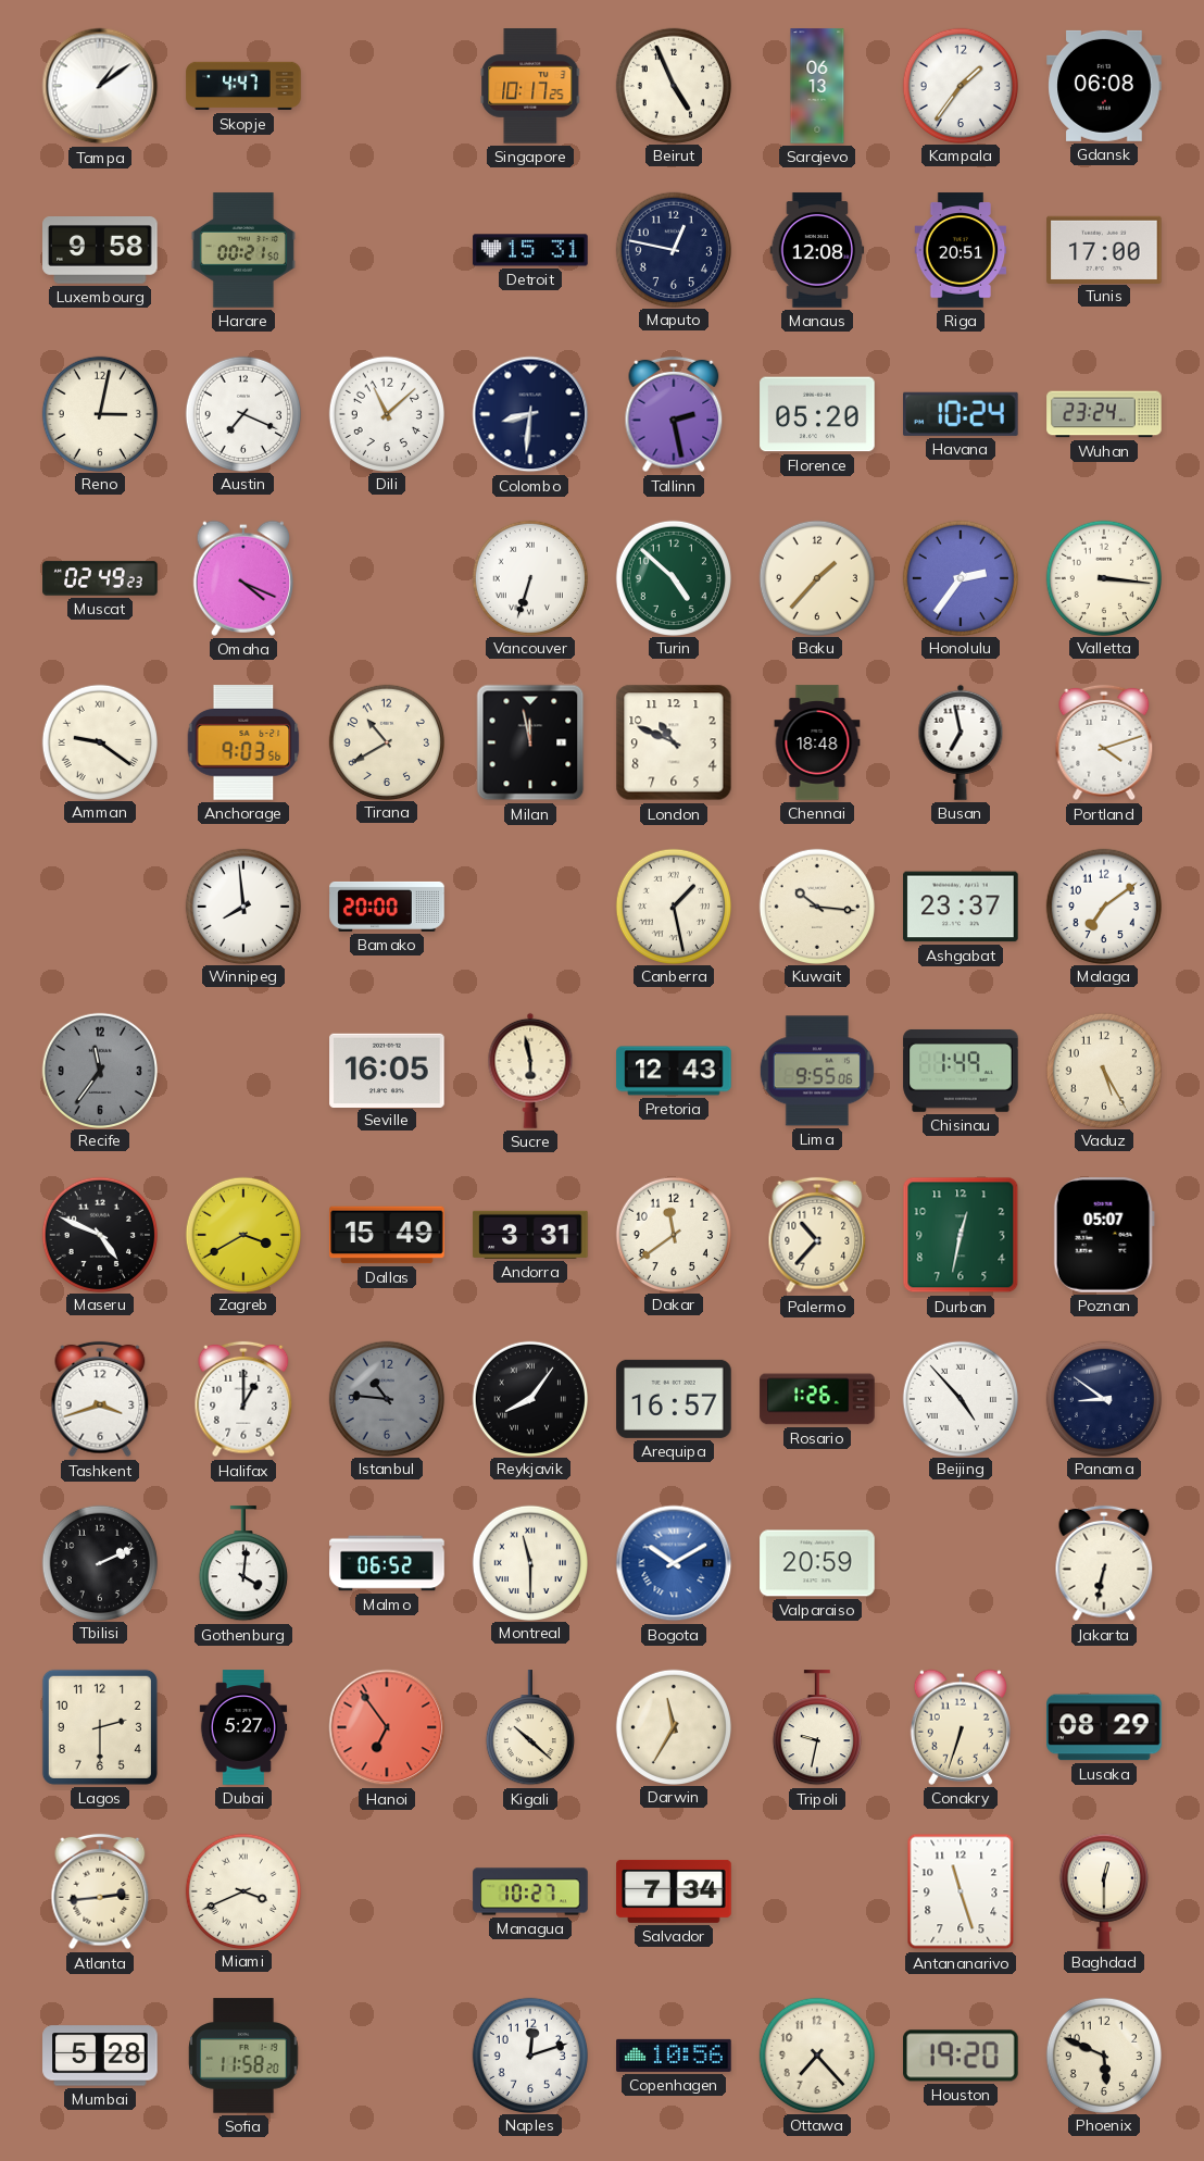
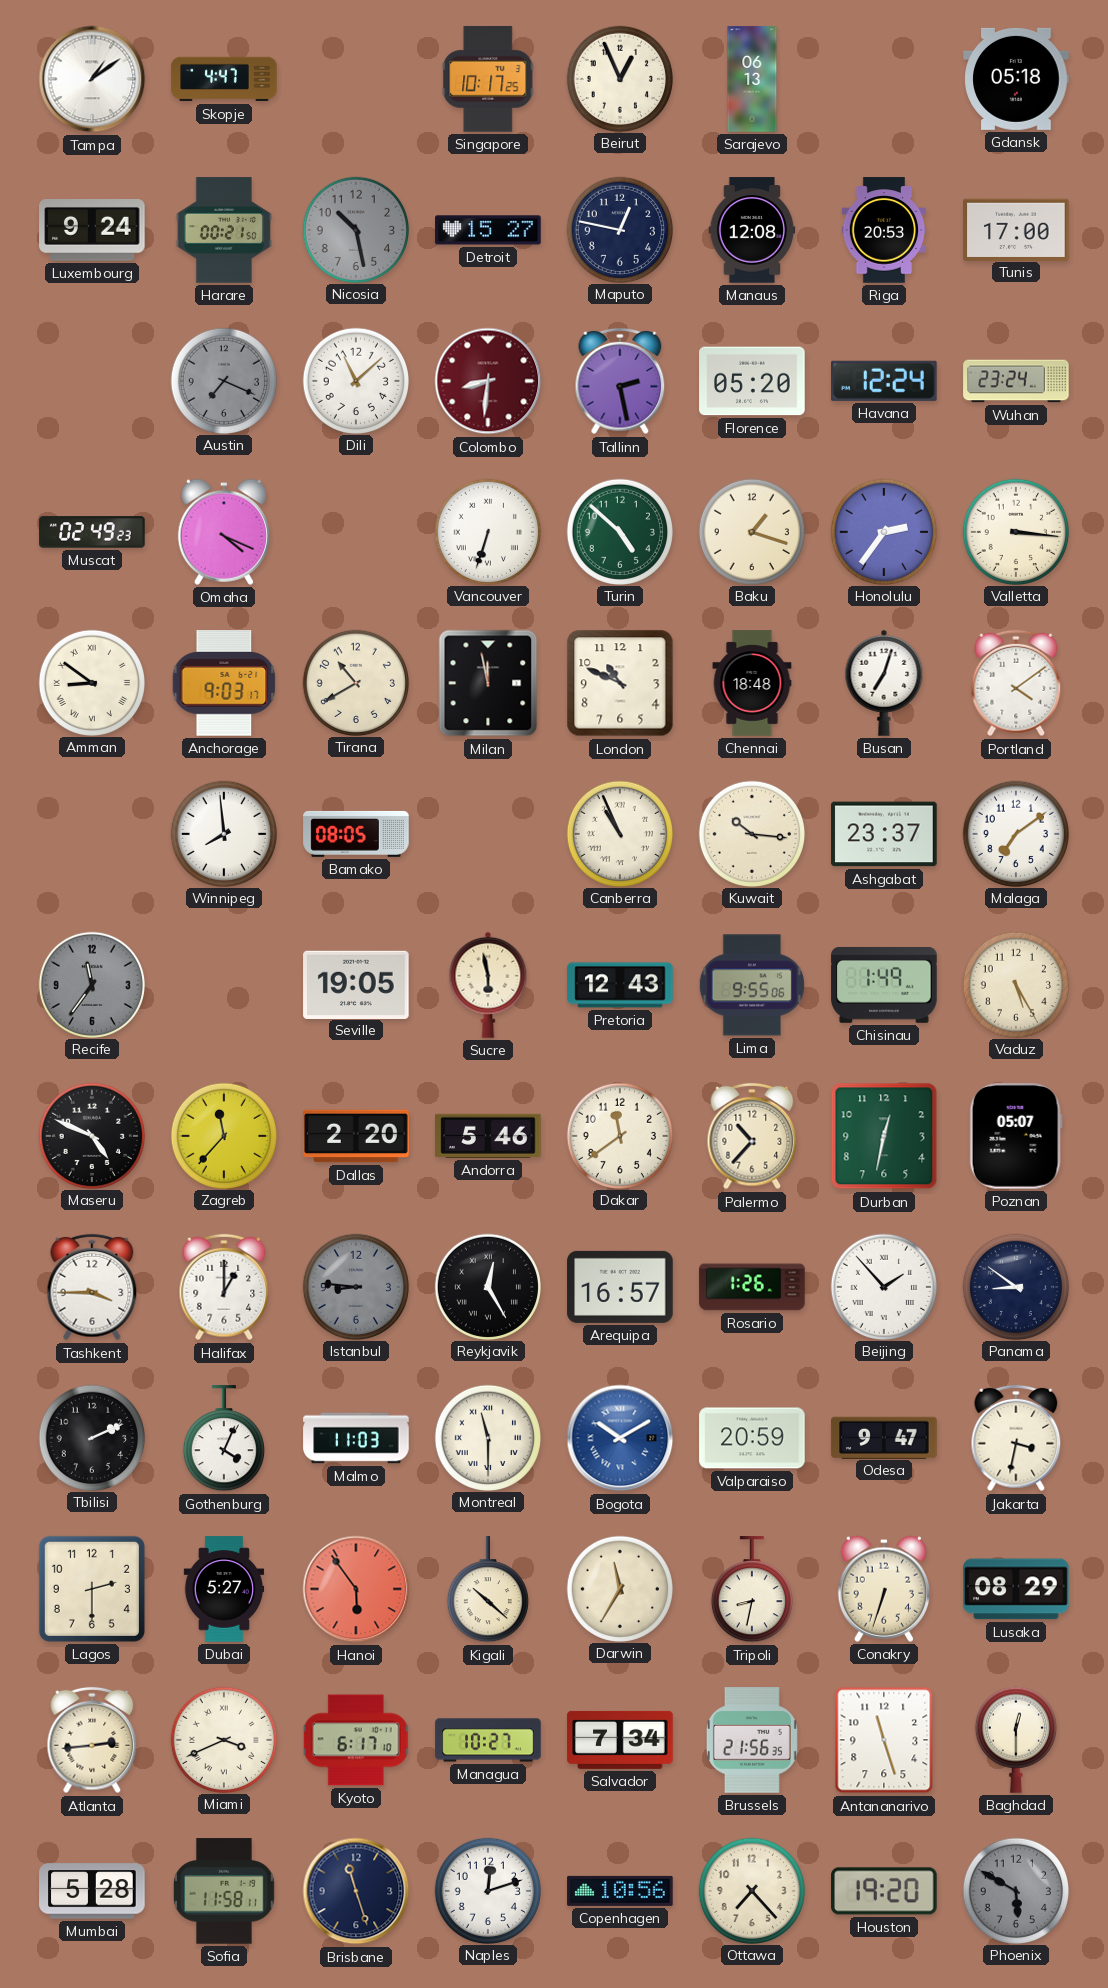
Beirut: 4:56 -> 12:56
Kampala: 1:36 -> none
Gdansk: 06:08 -> 05:18
Luxembourg: 9:58 -> 9:24
Nicosia: none -> 10:28
Detroit: 15:31 -> 15:27
Riga: 20:51 -> 20:53
Reno: 3:02 -> none
Austin dial: white -> grey
Colombo dial: navy -> burgundy
Havana: 10:24 -> 12:24
Baku: 1:37 -> 1:18
Amman: 9:21 -> 8:51
Anchorage: 9:03:56 -> 9:03:17
Busan: 6:58 -> 7:03
Portland: 4:12 -> 4:09
Bamako: 20:00 -> 08:05
Canberra: 1:28 -> 10:56
Seville: 16:05 -> 19:05
Zagreb: 3:40 -> 11:37
Dallas: 15:49 -> 2:20
Andorra: 3:31 -> 5:46
Tashkent: 3:42 -> 3:45
Istanbul: 10:46 -> 8:46
Reykjavik: 8:06 -> 12:25
Beijing: 4:53 -> 1:53
Gothenburg: 4:01 -> 4:04
Malmo: 06:52 -> 11:03
Odesa: none -> 9:47
Jakarta: 6:32 -> 3:32
Hanoi: 6:54 -> 5:54
Tripoli: 9:32 -> 8:32
Kyoto: none -> 6:17
Brussels: none -> 21:56
Sofia: 11:58:20 -> 11:58:11
Brisbane: none -> 11:27
Phoenix: 5:49 -> 5:50
Phoenix dial: cream -> grey
